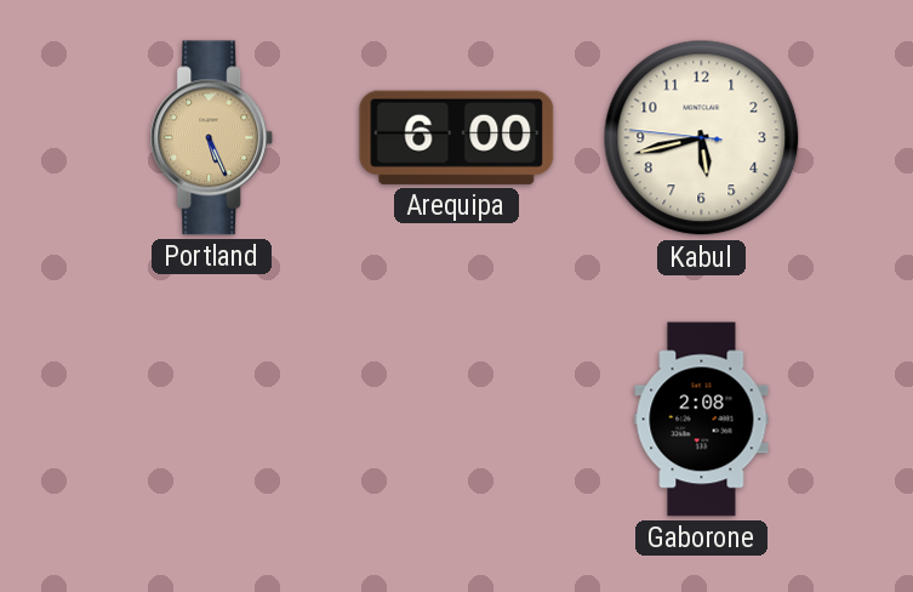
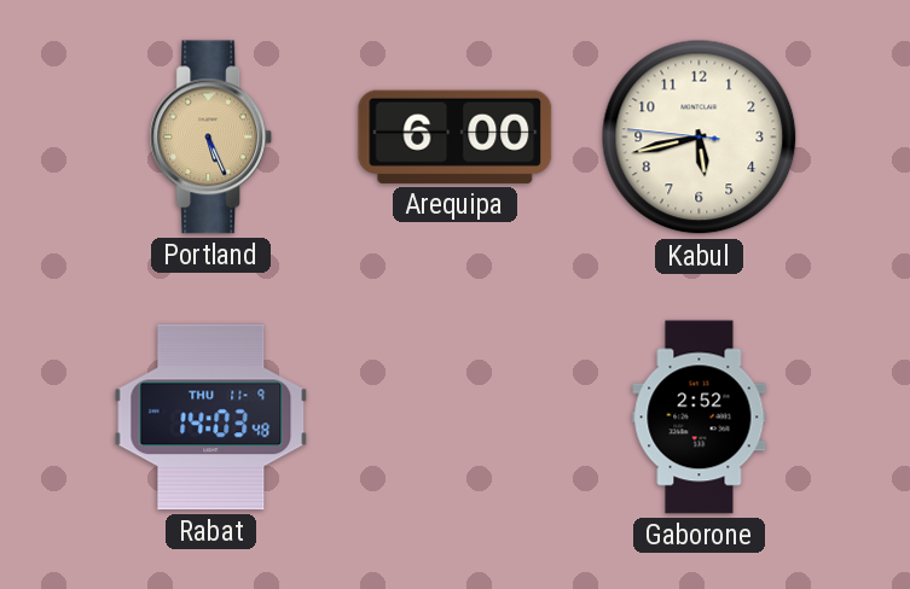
Rabat: none -> 14:03
Gaborone: 2:08 -> 2:52
